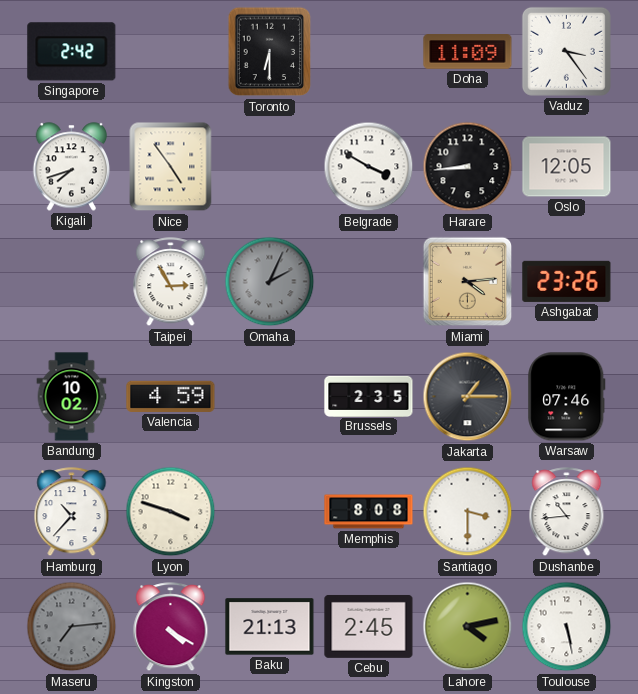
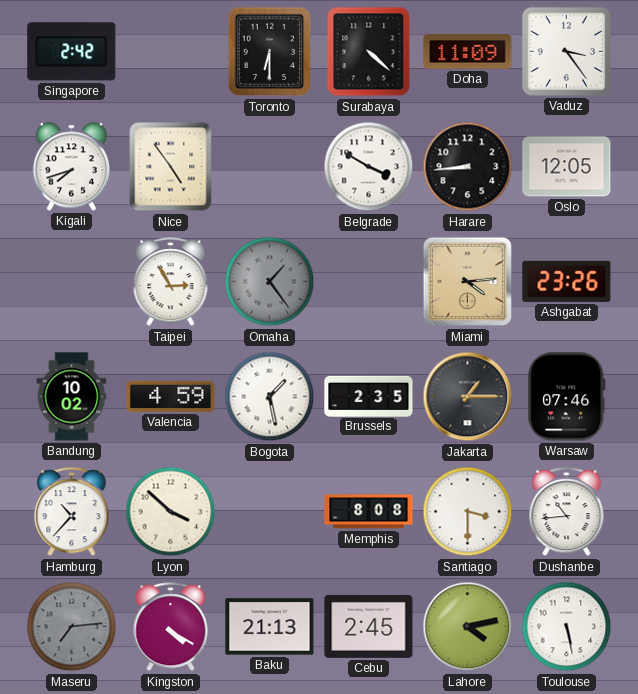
Surabaya: none -> 4:22
Omaha: 2:04 -> 1:24
Bogota: none -> 1:28
Lyon: 3:48 -> 3:52
